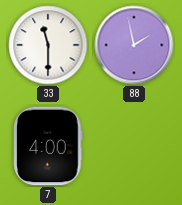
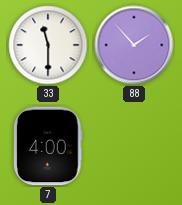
88: 1:58 -> 1:53
